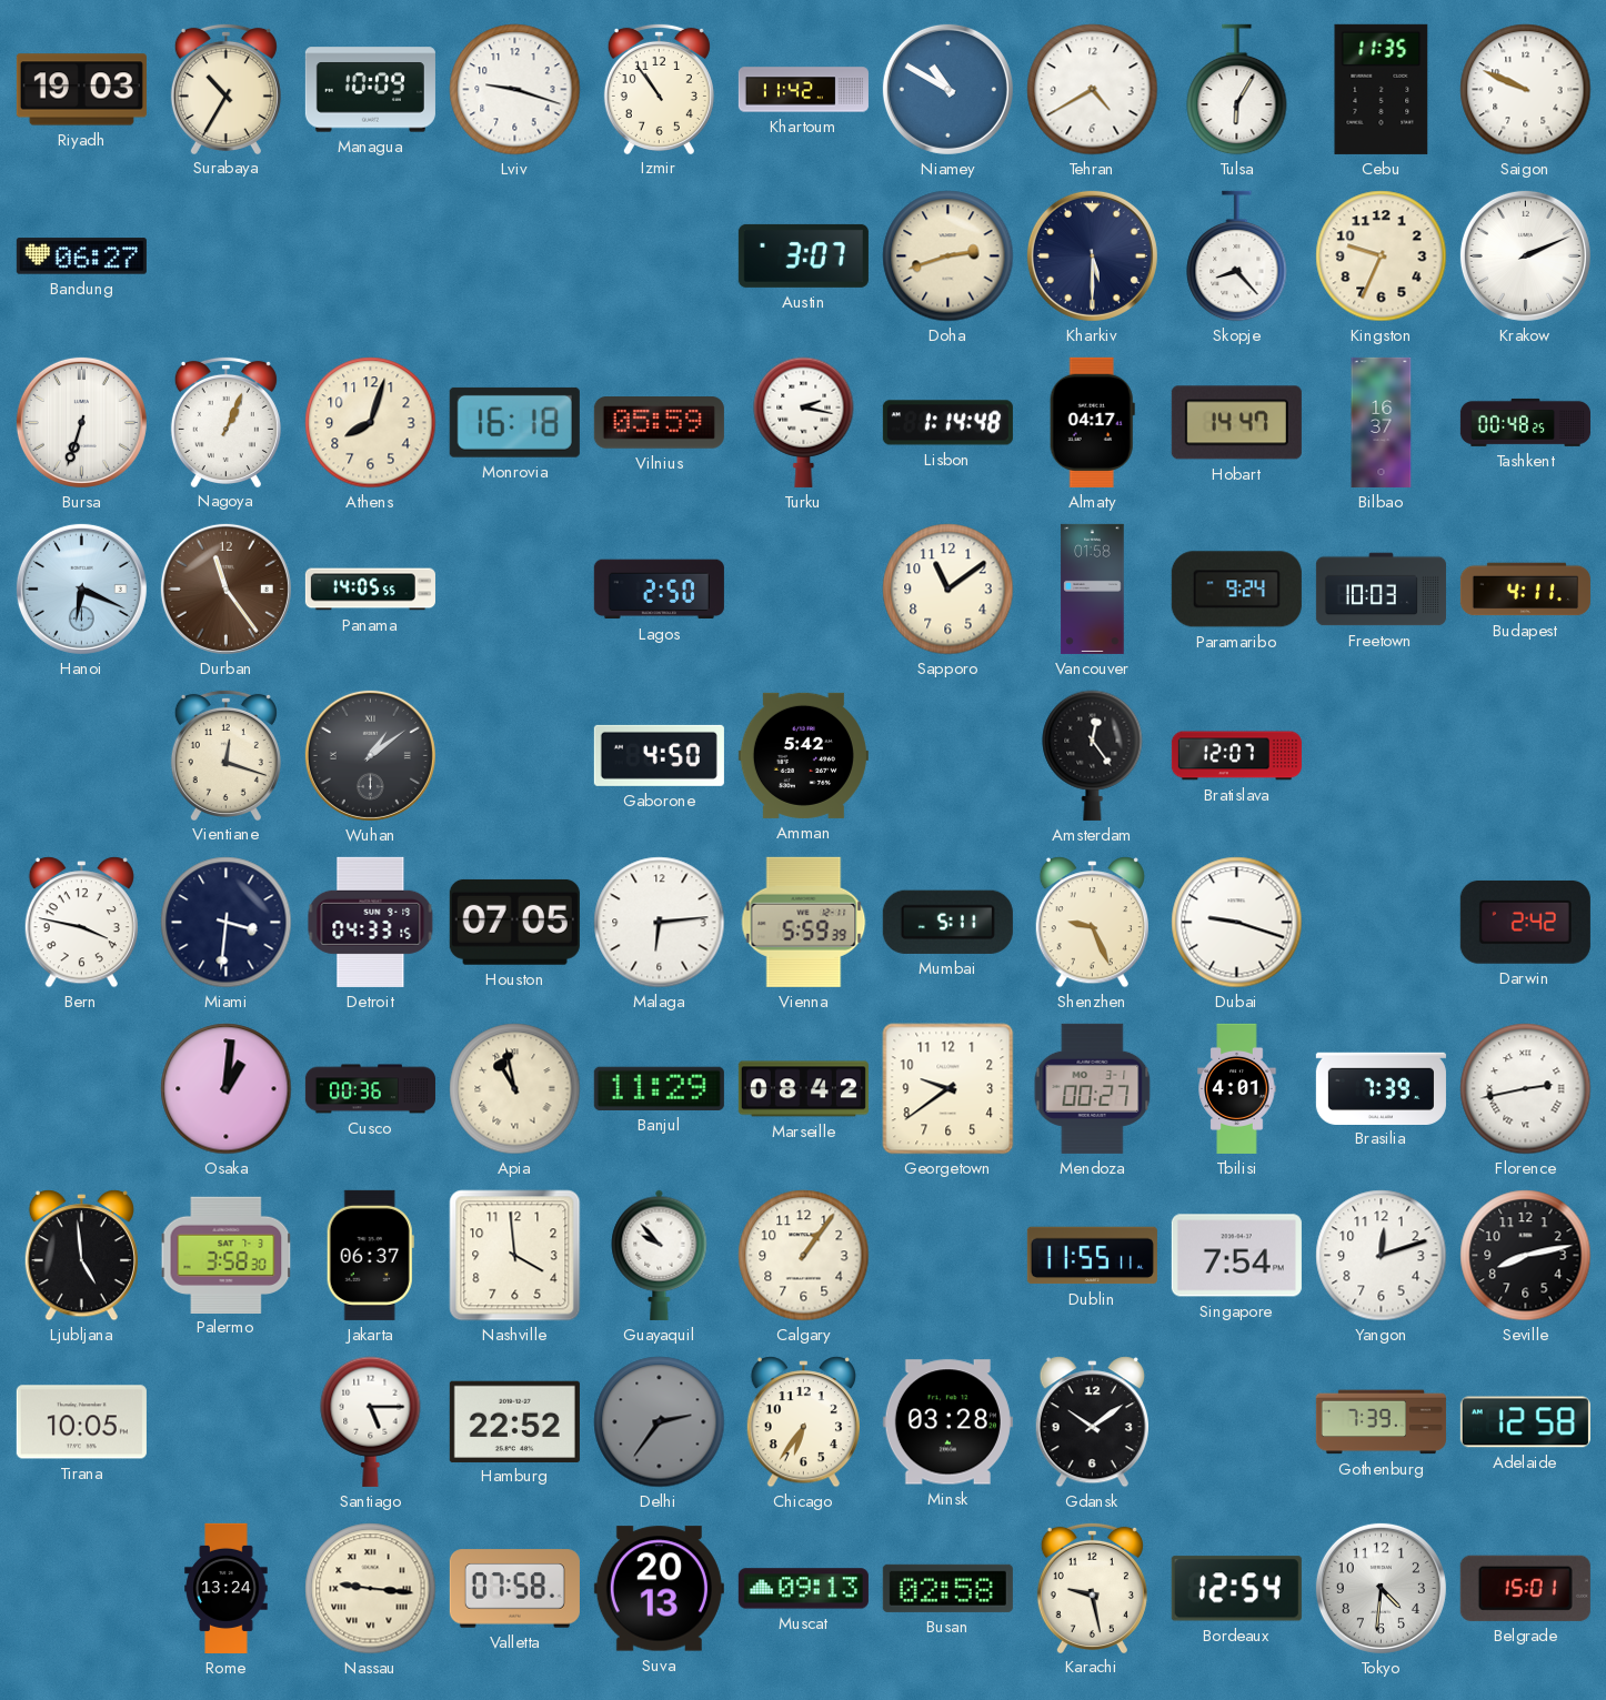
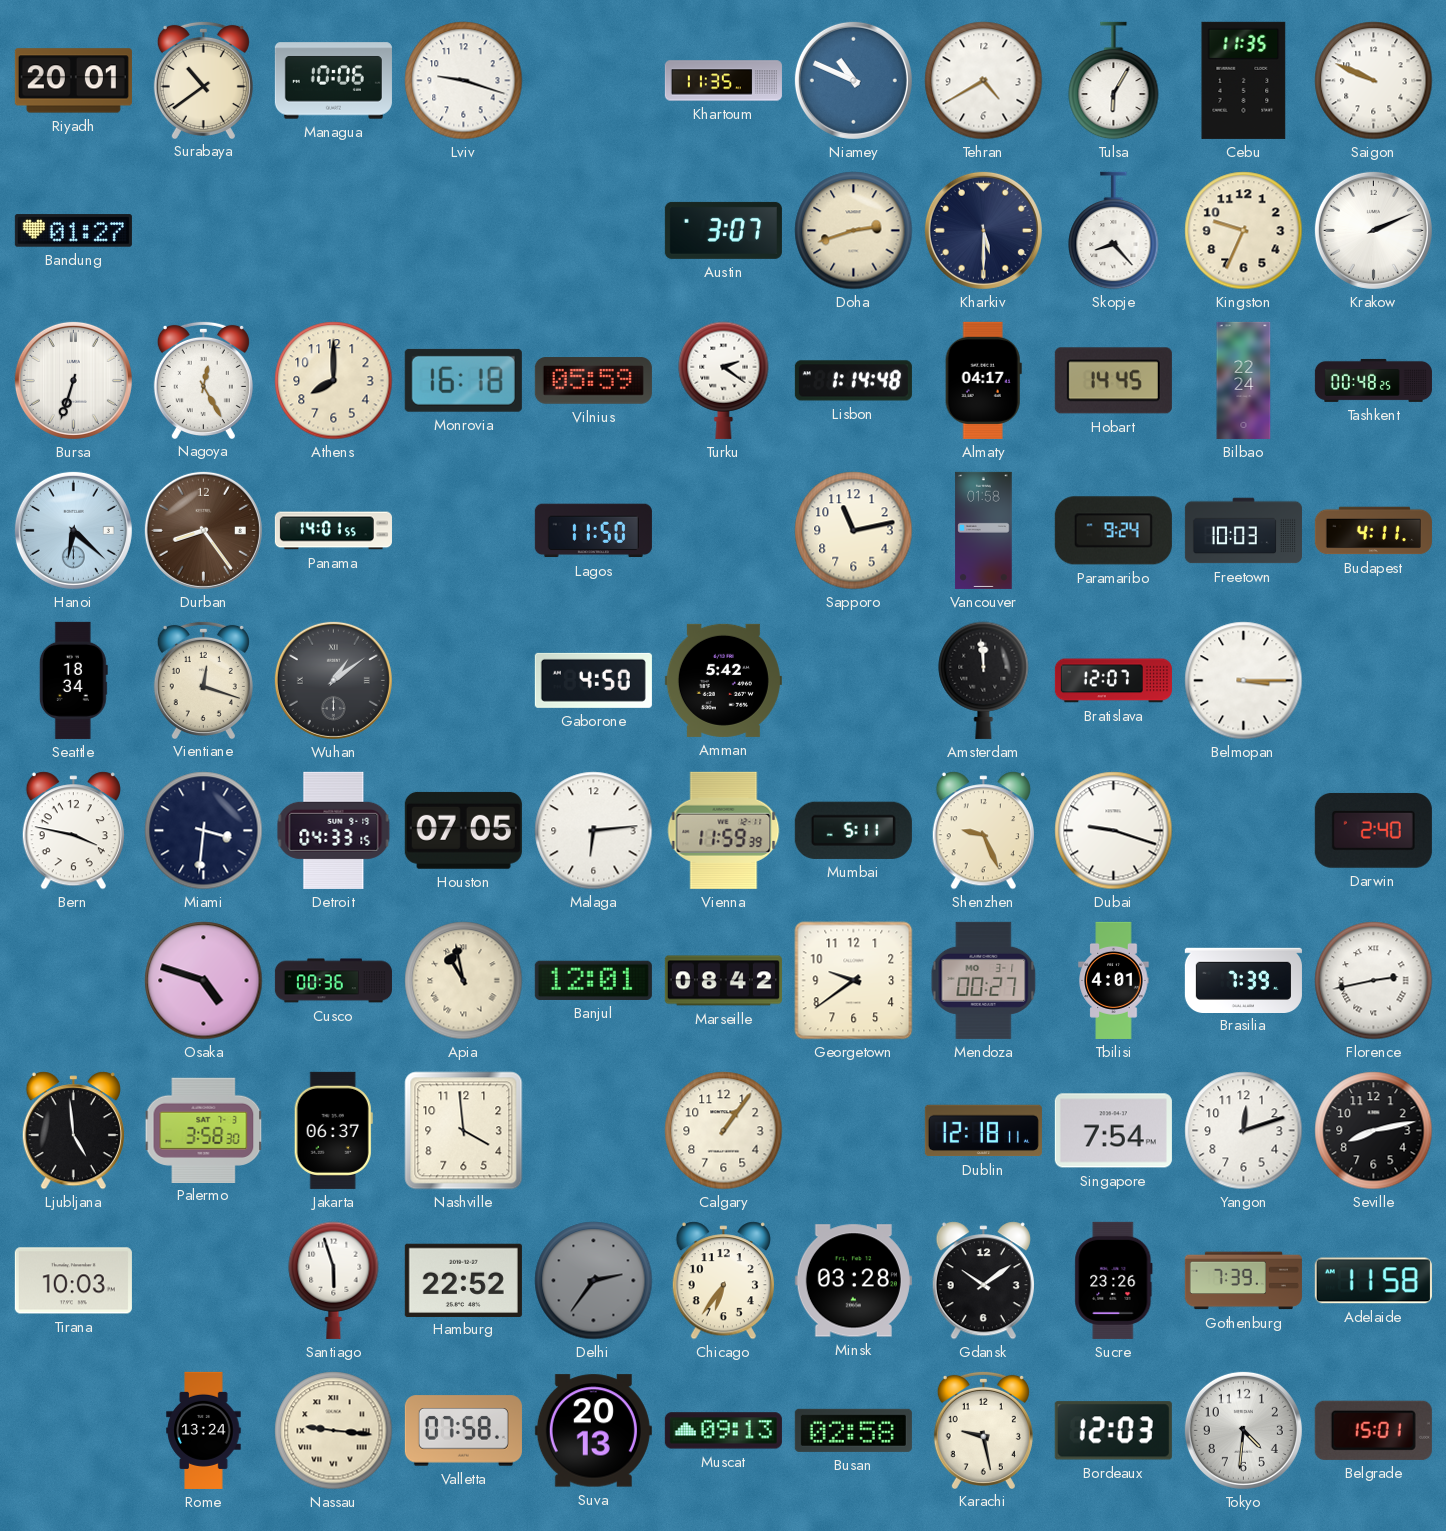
Riyadh: 19:03 -> 20:01
Surabaya: 10:35 -> 10:39
Managua: 10:09 -> 10:06
Izmir: 10:54 -> none
Khartoum: 11:42 -> 11:35
Niamey: 10:50 -> 10:49
Bandung: 06:27 -> 01:27
Nagoya: 1:04 -> 12:25
Athens: 8:03 -> 8:00
Turku: 2:17 -> 2:21
Hobart: 14:47 -> 14:45
Bilbao: 16:37 -> 22:24
Hanoi: 6:19 -> 6:22
Durban: 11:24 -> 8:24
Panama: 14:05 -> 14:01
Lagos: 2:50 -> 11:50
Sapporo: 11:09 -> 11:13
Seattle: none -> 18:34
Amsterdam: 12:24 -> 11:59
Belmopan: none -> 3:15
Vienna: 5:59 -> 11:59
Darwin: 2:42 -> 2:40
Osaka: 1:01 -> 4:48
Banjul: 11:29 -> 12:01
Guayaquil: 9:53 -> none
Dublin: 11:55 -> 12:18
Tirana: 10:05 -> 10:03
Santiago: 5:15 -> 5:57
Sucre: none -> 23:26
Adelaide: 12:58 -> 11:58
Bordeaux: 12:54 -> 12:03
